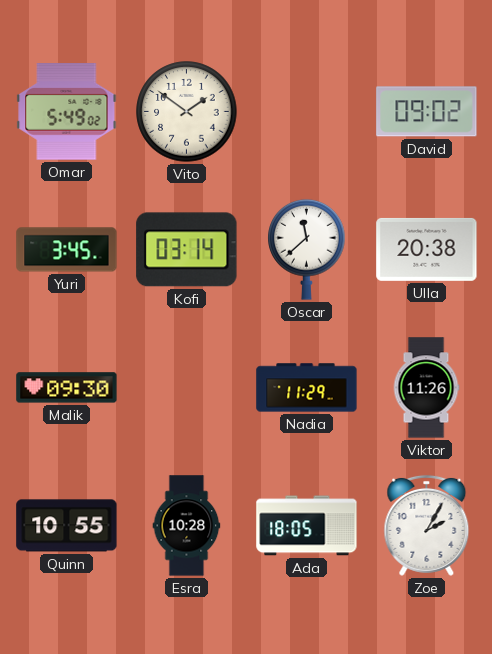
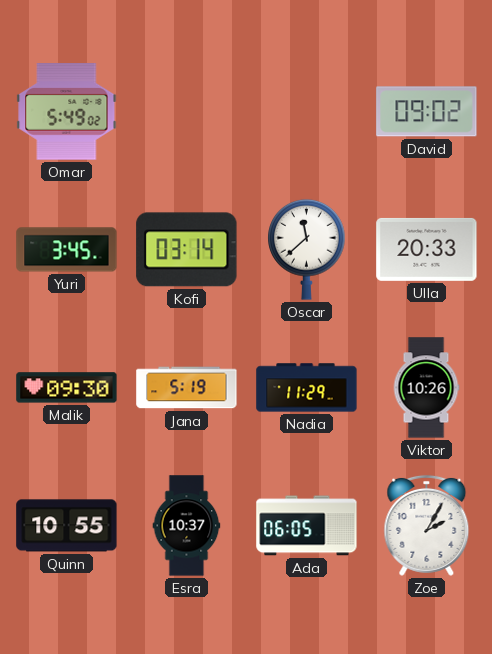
Vito: 1:51 -> none
Ulla: 20:38 -> 20:33
Jana: none -> 5:19
Viktor: 11:26 -> 10:26
Esra: 10:28 -> 10:37
Ada: 18:05 -> 06:05
